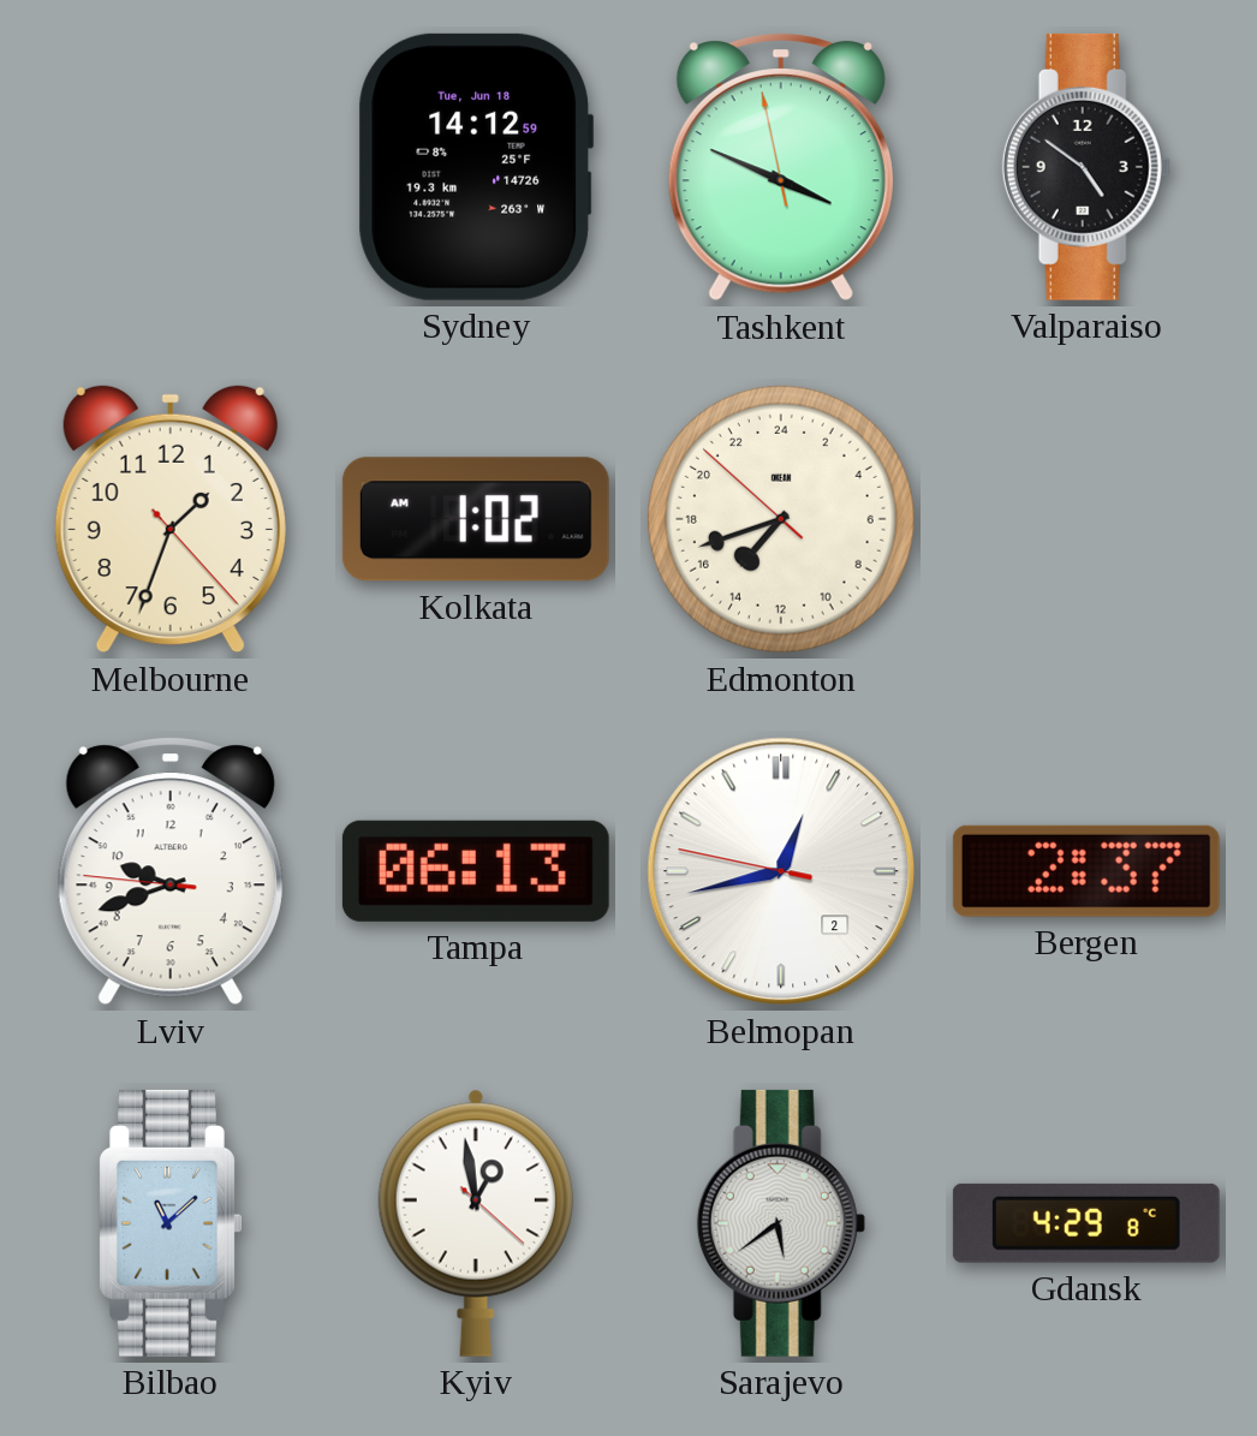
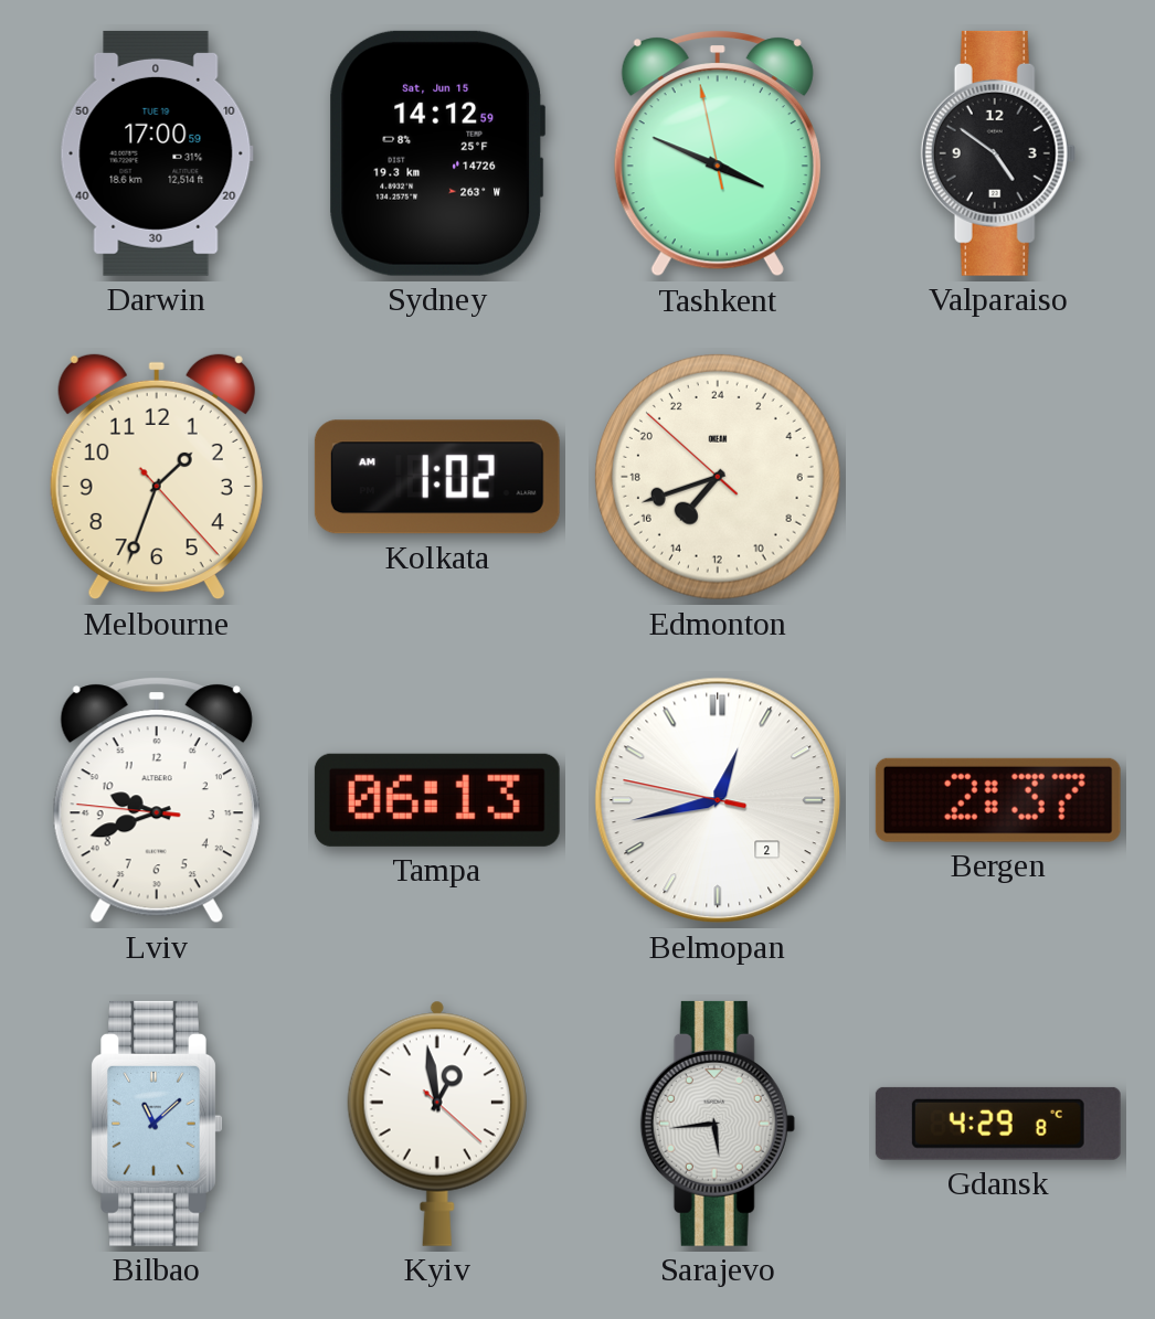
Darwin: none -> 17:00
Sydney date: Tue, Jun 18 -> Sat, Jun 15
Sarajevo: 5:39 -> 5:44
